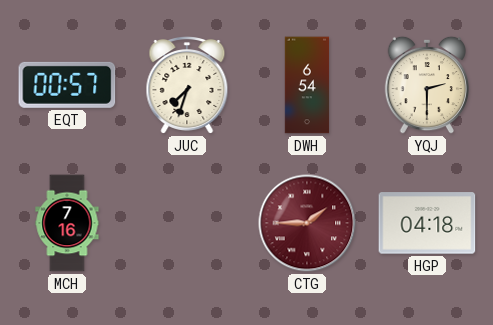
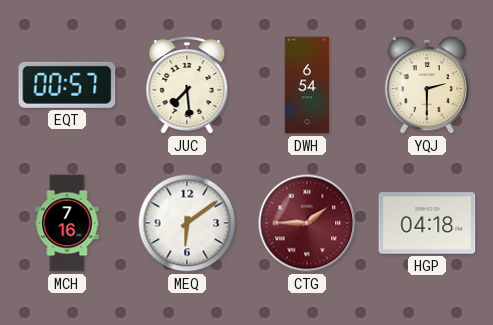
JUC: 7:33 -> 7:29
MEQ: none -> 6:09
